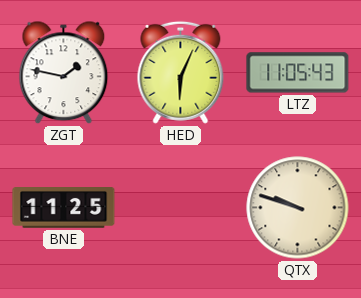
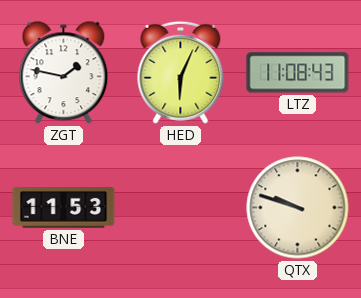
LTZ: 11:05 -> 11:08
BNE: 11:25 -> 11:53
